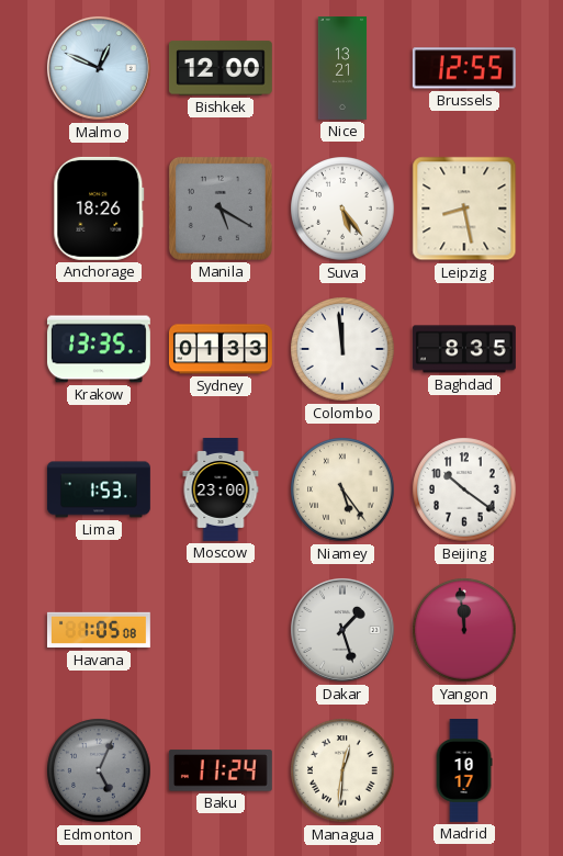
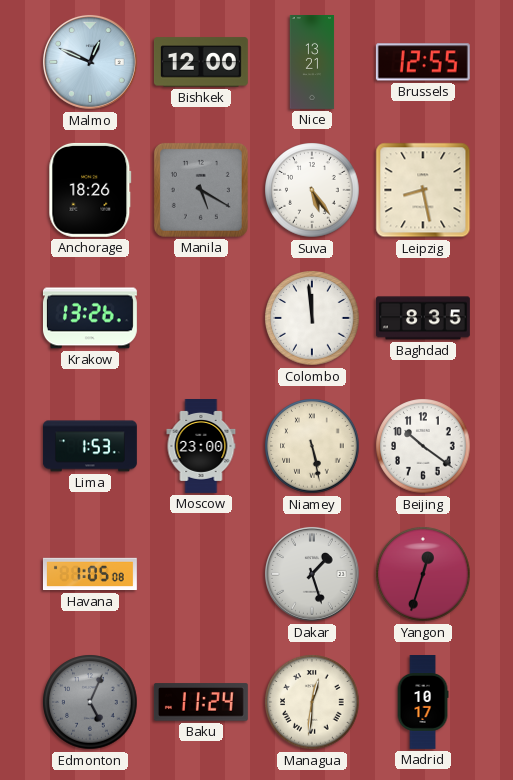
Krakow: 13:35 -> 13:26
Sydney: 01:33 -> none
Niamey: 5:24 -> 5:28
Yangon: 11:59 -> 12:33
